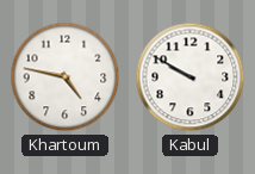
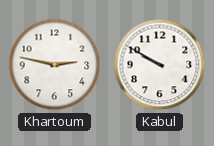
Khartoum: 4:47 -> 2:47
